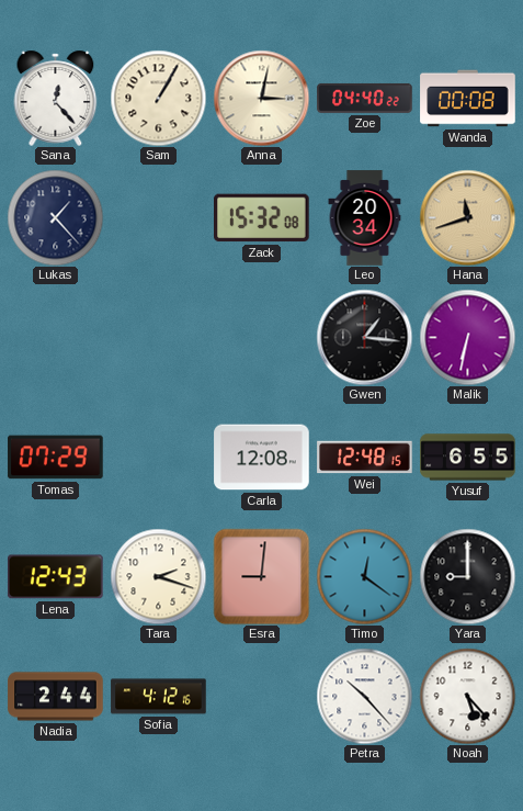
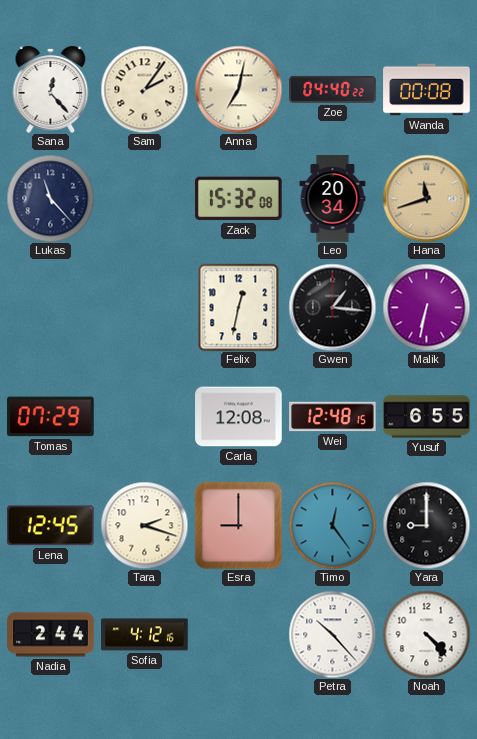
Sam: 1:05 -> 2:06
Anna: 3:02 -> 7:02
Lukas: 1:23 -> 11:23
Felix: none -> 12:32
Lena: 12:43 -> 12:45
Esra: 9:01 -> 9:00
Timo: 12:21 -> 12:24
Noah: 5:23 -> 4:23
